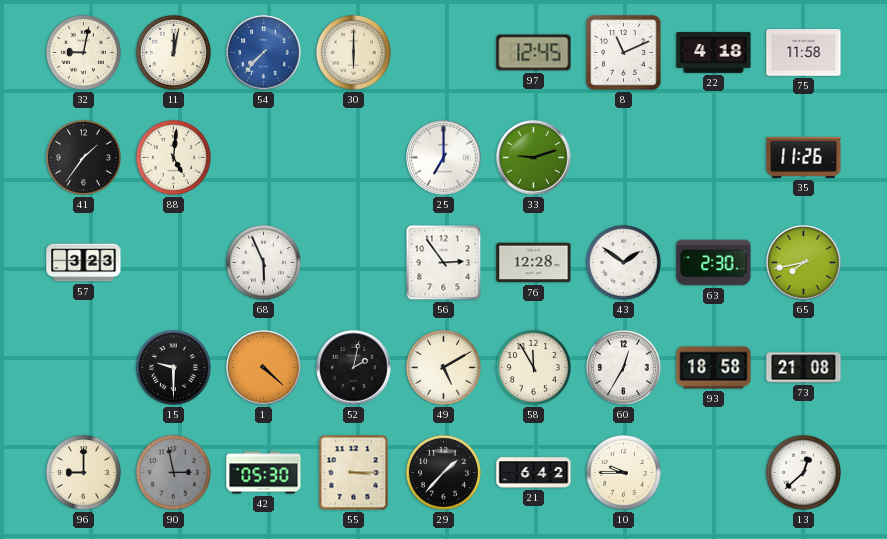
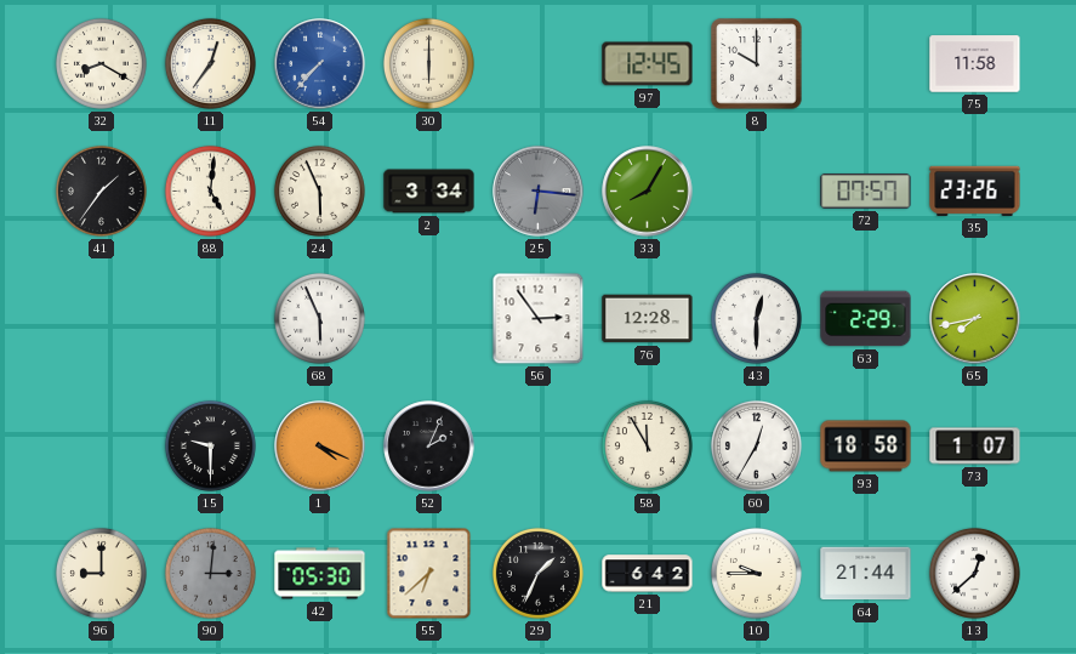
32: 9:02 -> 8:20
11: 12:02 -> 12:36
8: 11:11 -> 10:00
22: 4:18 -> none
24: none -> 5:56
2: none -> 3:34
25: 7:00 -> 6:16
25 dial: white -> grey
33: 9:12 -> 8:05
72: none -> 07:57
35: 11:26 -> 23:26
57: 3:23 -> none
43: 1:51 -> 12:30
63: 2:30 -> 2:29
1: 4:22 -> 4:19
52: 2:02 -> 2:04
49: 5:10 -> none
73: 21:08 -> 1:07
90: 2:58 -> 3:01
55: 3:15 -> 6:38
29: 1:37 -> 1:34
64: none -> 21:44
